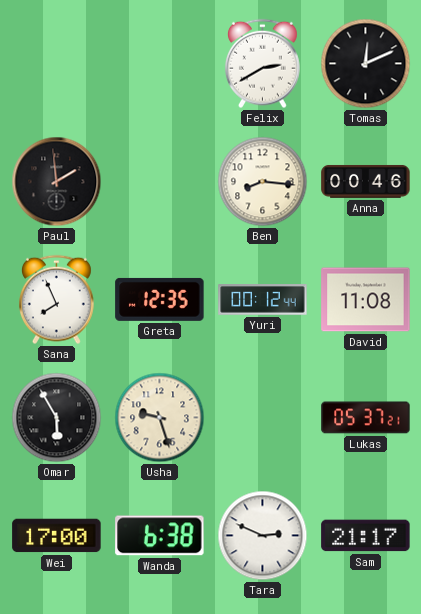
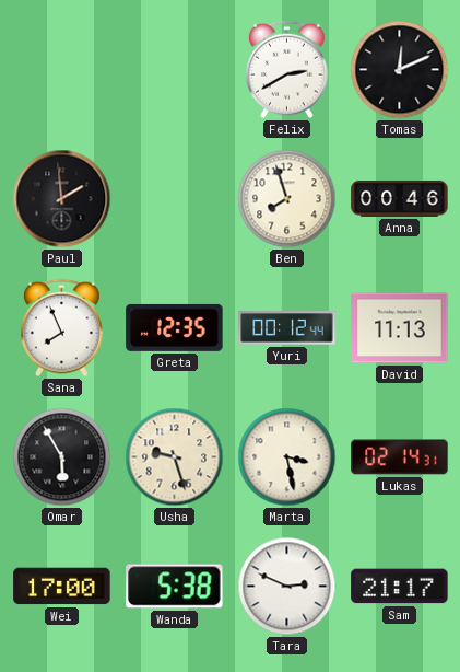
Ben: 8:16 -> 7:57
David: 11:08 -> 11:13
Marta: none -> 3:28
Lukas: 05:37 -> 02:14
Wanda: 6:38 -> 5:38
